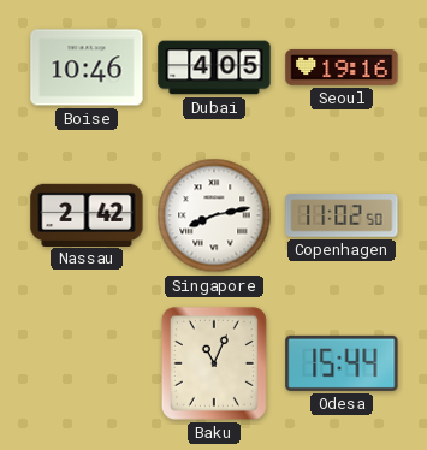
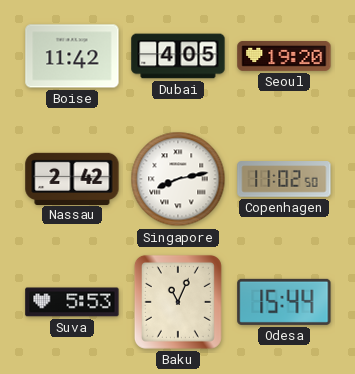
Boise: 10:46 -> 11:42
Seoul: 19:16 -> 19:20
Suva: none -> 5:53
